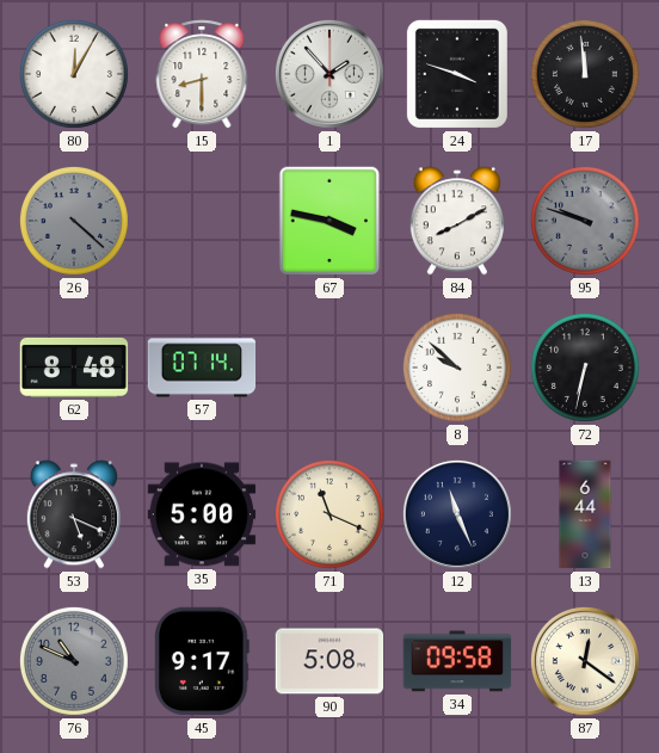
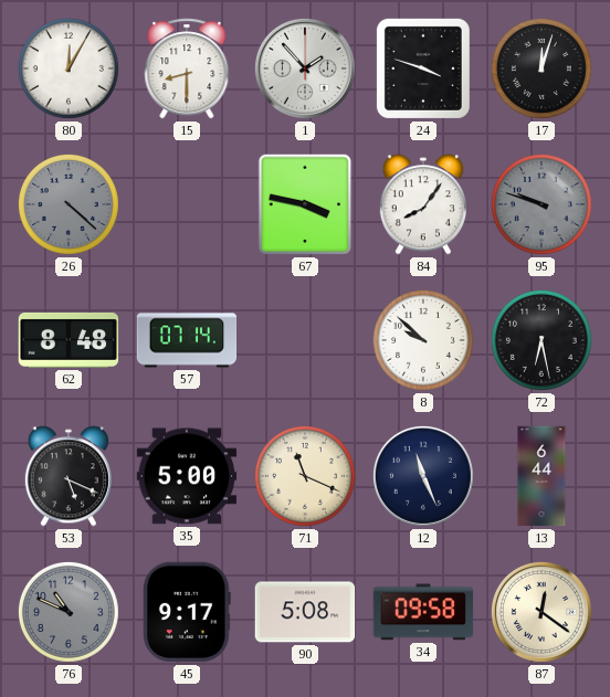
17: 11:59 -> 12:03
84: 8:10 -> 8:06
72: 6:32 -> 6:28
